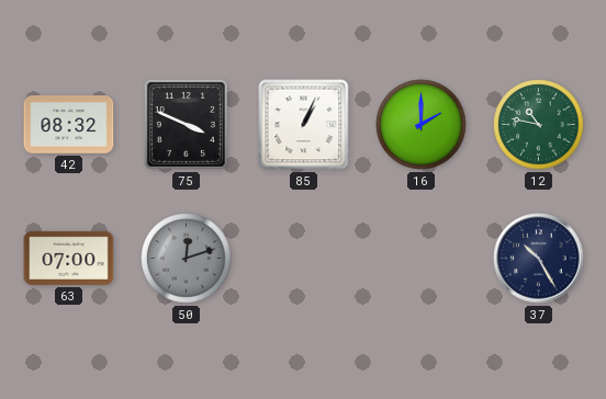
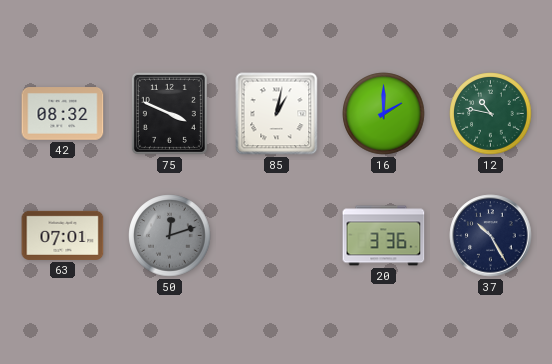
85: 1:04 -> 1:02
63: 07:00 -> 07:01
20: none -> 3:36
